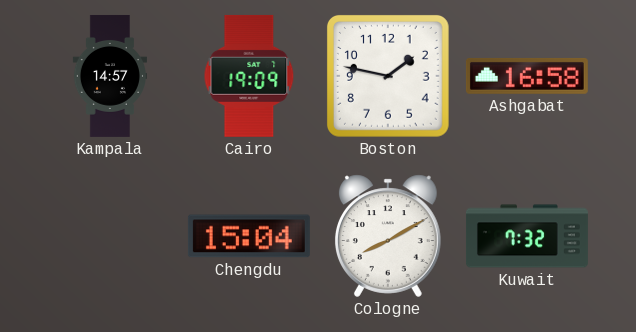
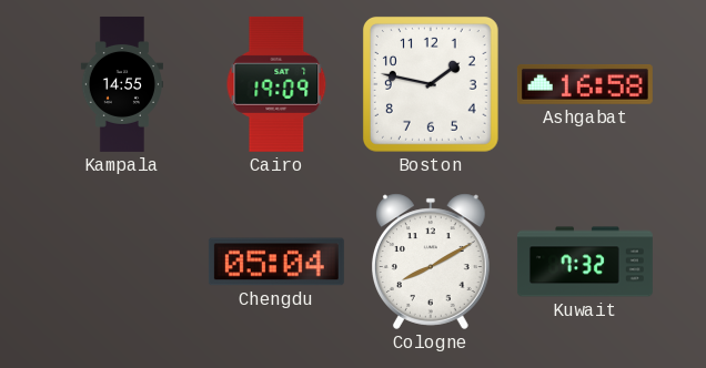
Kampala: 14:57 -> 14:55
Chengdu: 15:04 -> 05:04
